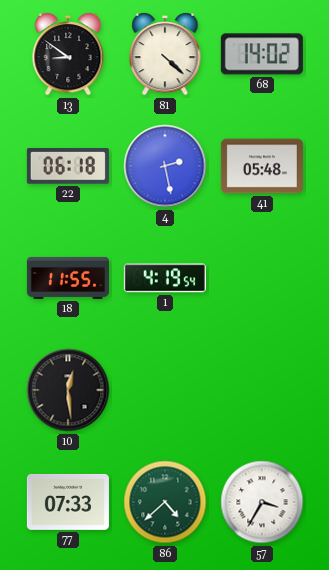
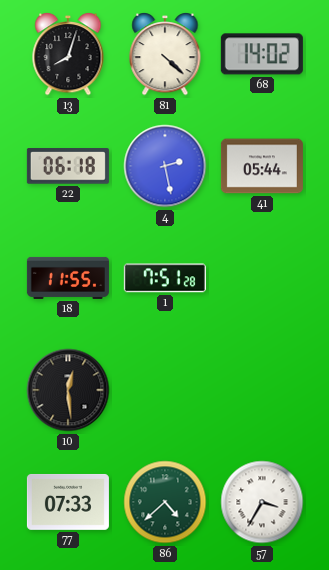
13: 8:51 -> 8:03
41: 05:48 -> 05:44
1: 4:19 -> 7:51
